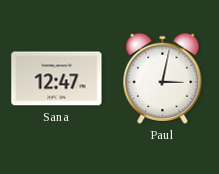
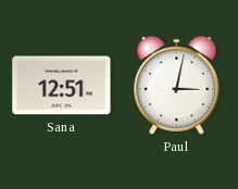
Sana: 12:47 -> 12:51
